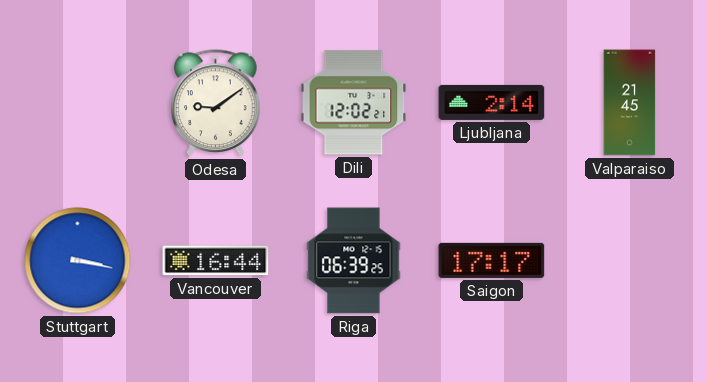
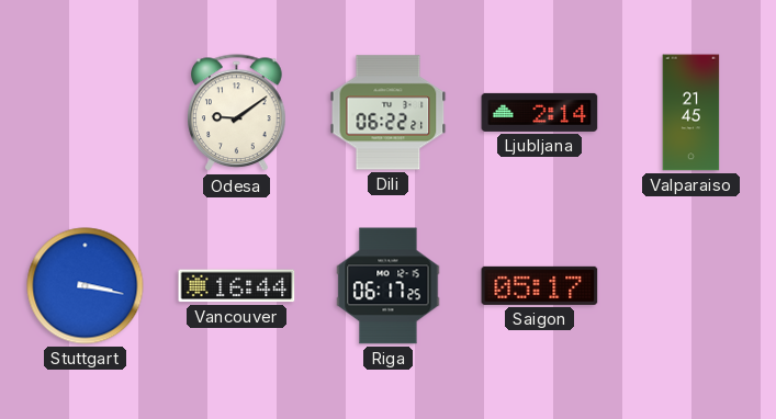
Dili: 12:02 -> 06:22
Riga: 06:39 -> 06:17
Saigon: 17:17 -> 05:17
